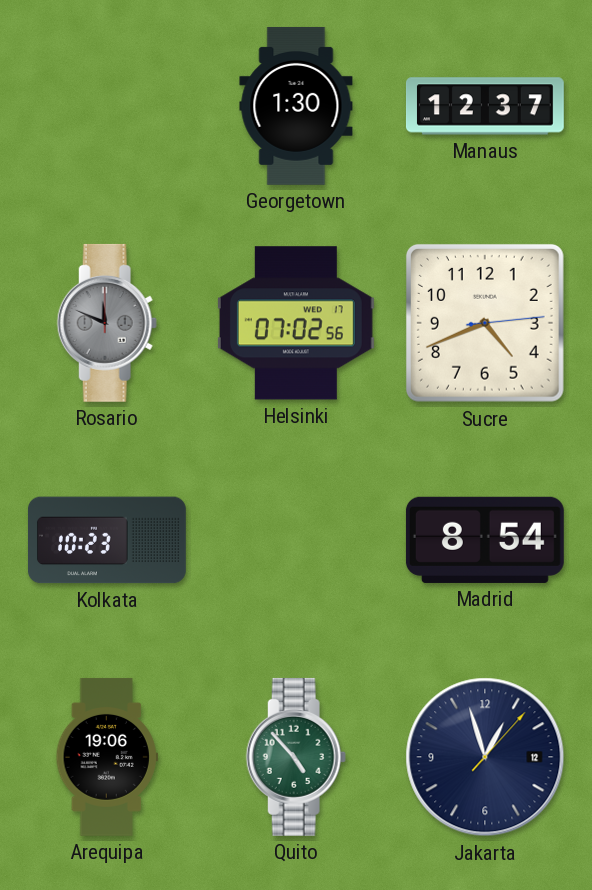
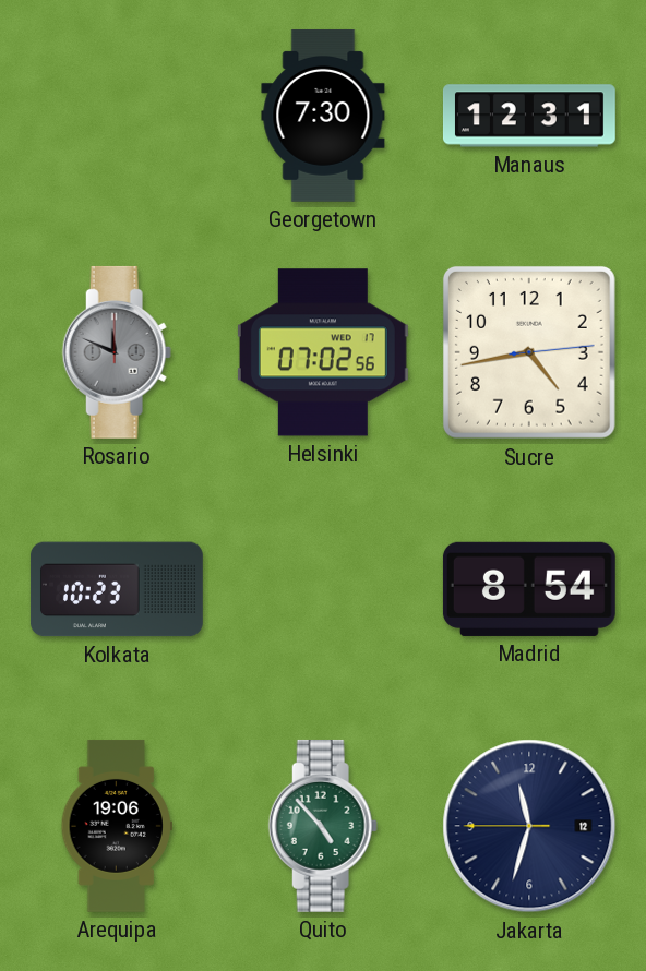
Georgetown: 1:30 -> 7:30
Manaus: 12:37 -> 12:31
Sucre: 4:41 -> 4:43
Jakarta: 12:57 -> 11:32
